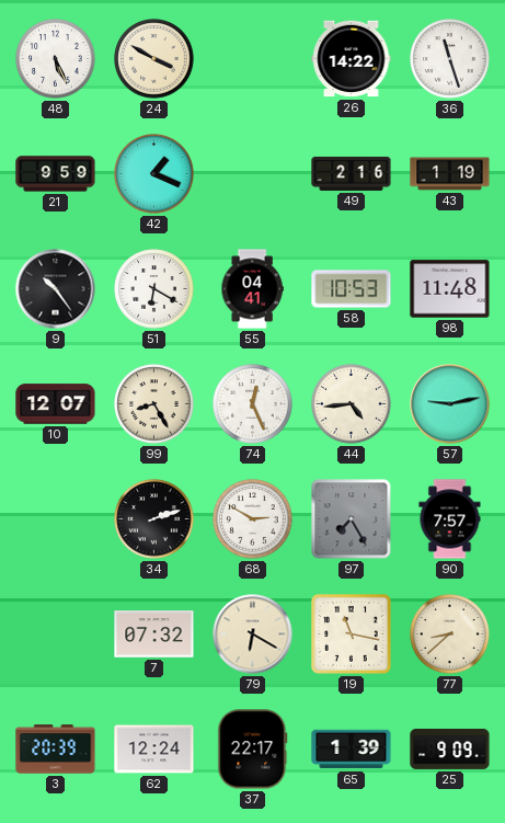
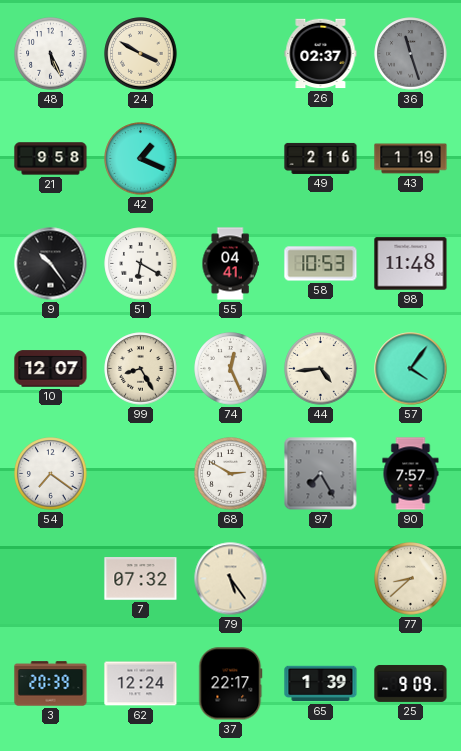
26: 14:22 -> 02:37
36 dial: white -> grey
21: 9:59 -> 9:58
57: 9:13 -> 4:06
54: none -> 7:21
34: 2:12 -> none
79: 6:20 -> 5:24
19: 11:17 -> none
